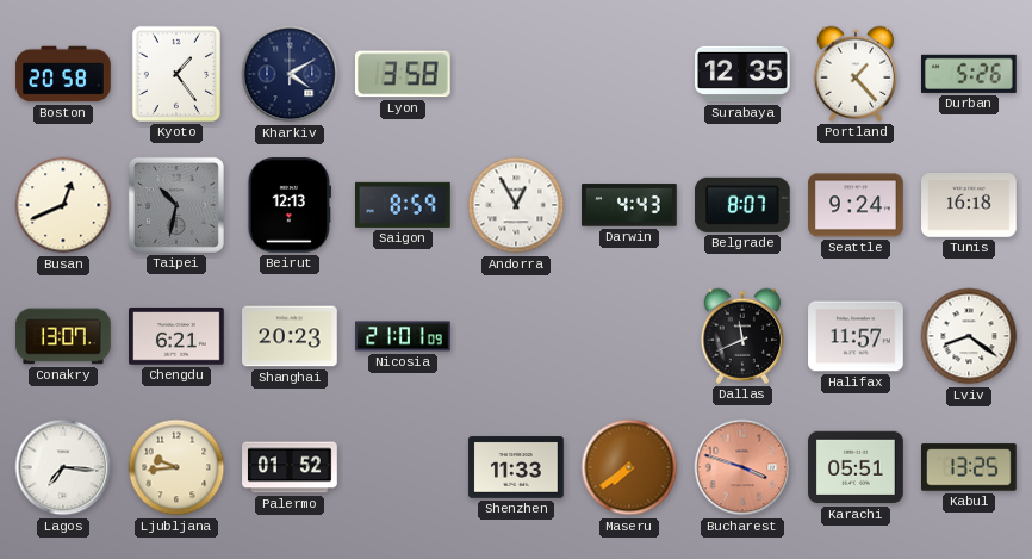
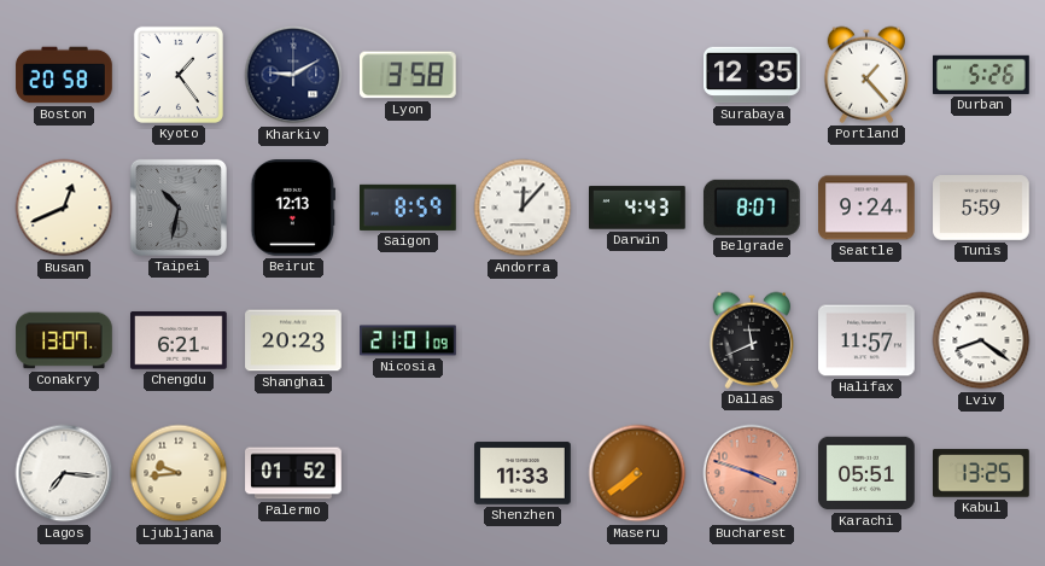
Kharkiv: 4:10 -> 9:10
Andorra: 12:55 -> 12:07
Tunis: 16:18 -> 5:59
